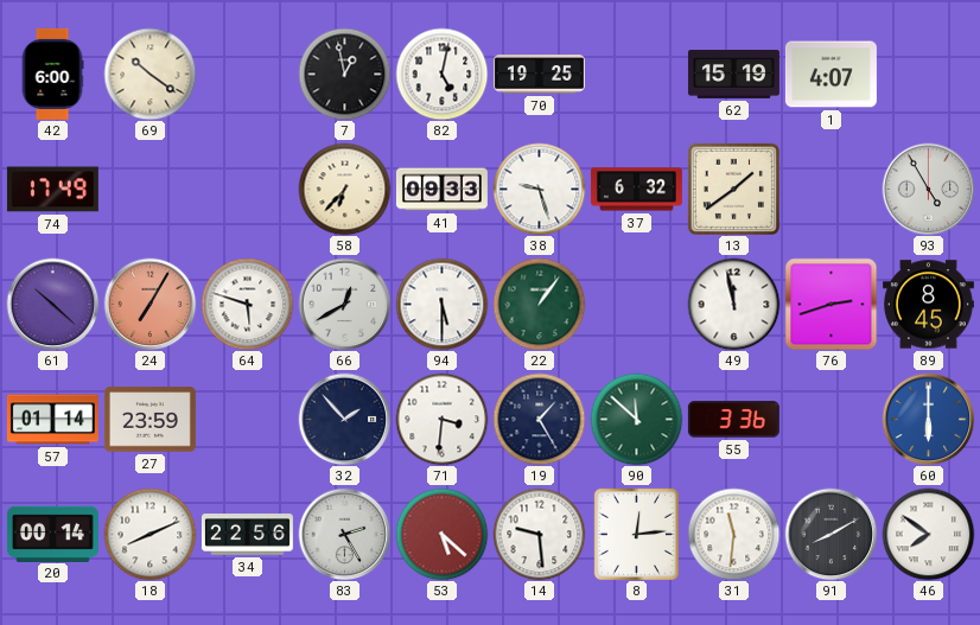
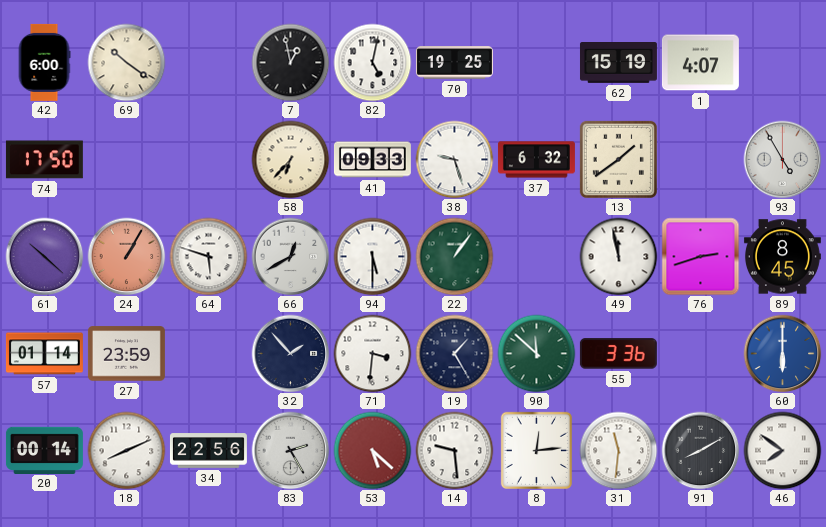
74: 17:49 -> 17:50
24: 7:05 -> 1:05
